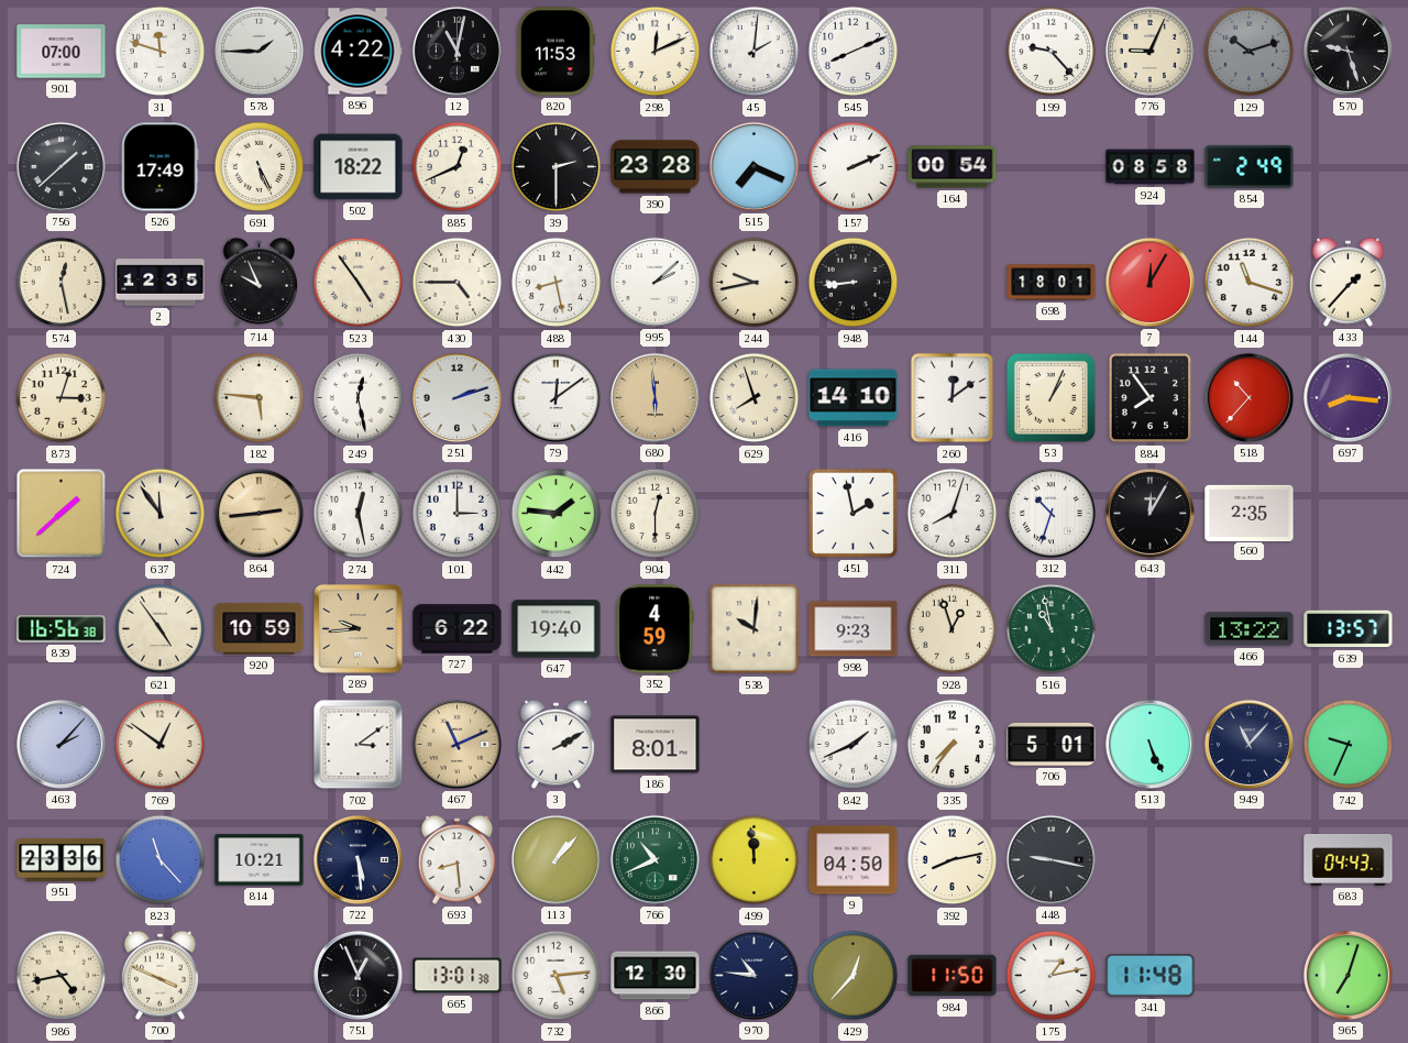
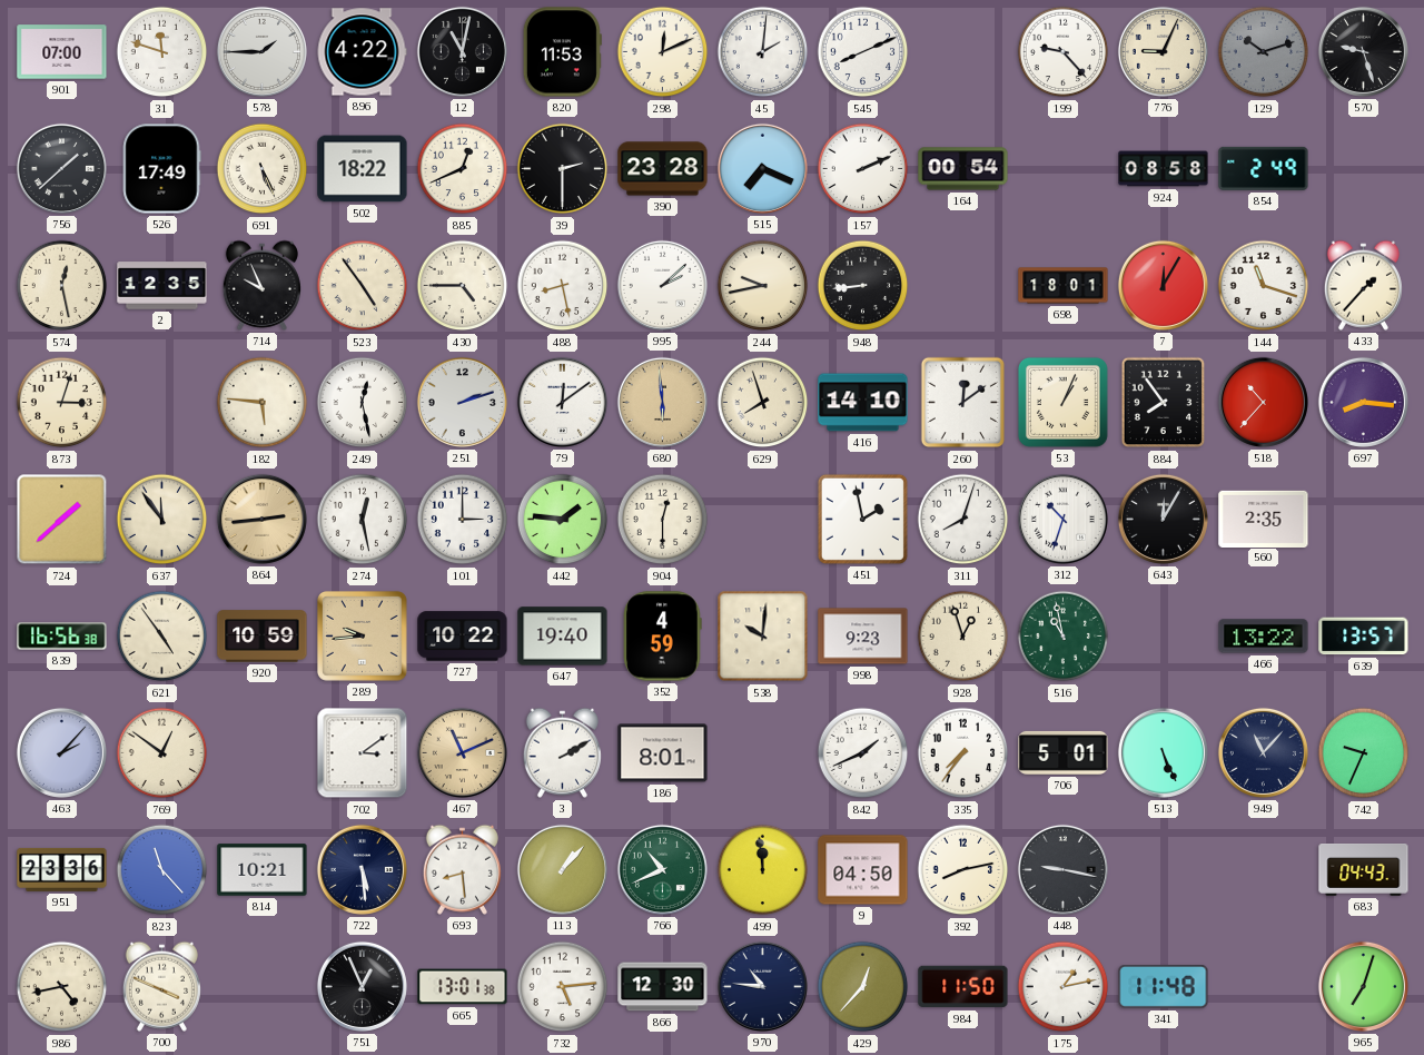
727: 6:22 -> 10:22
